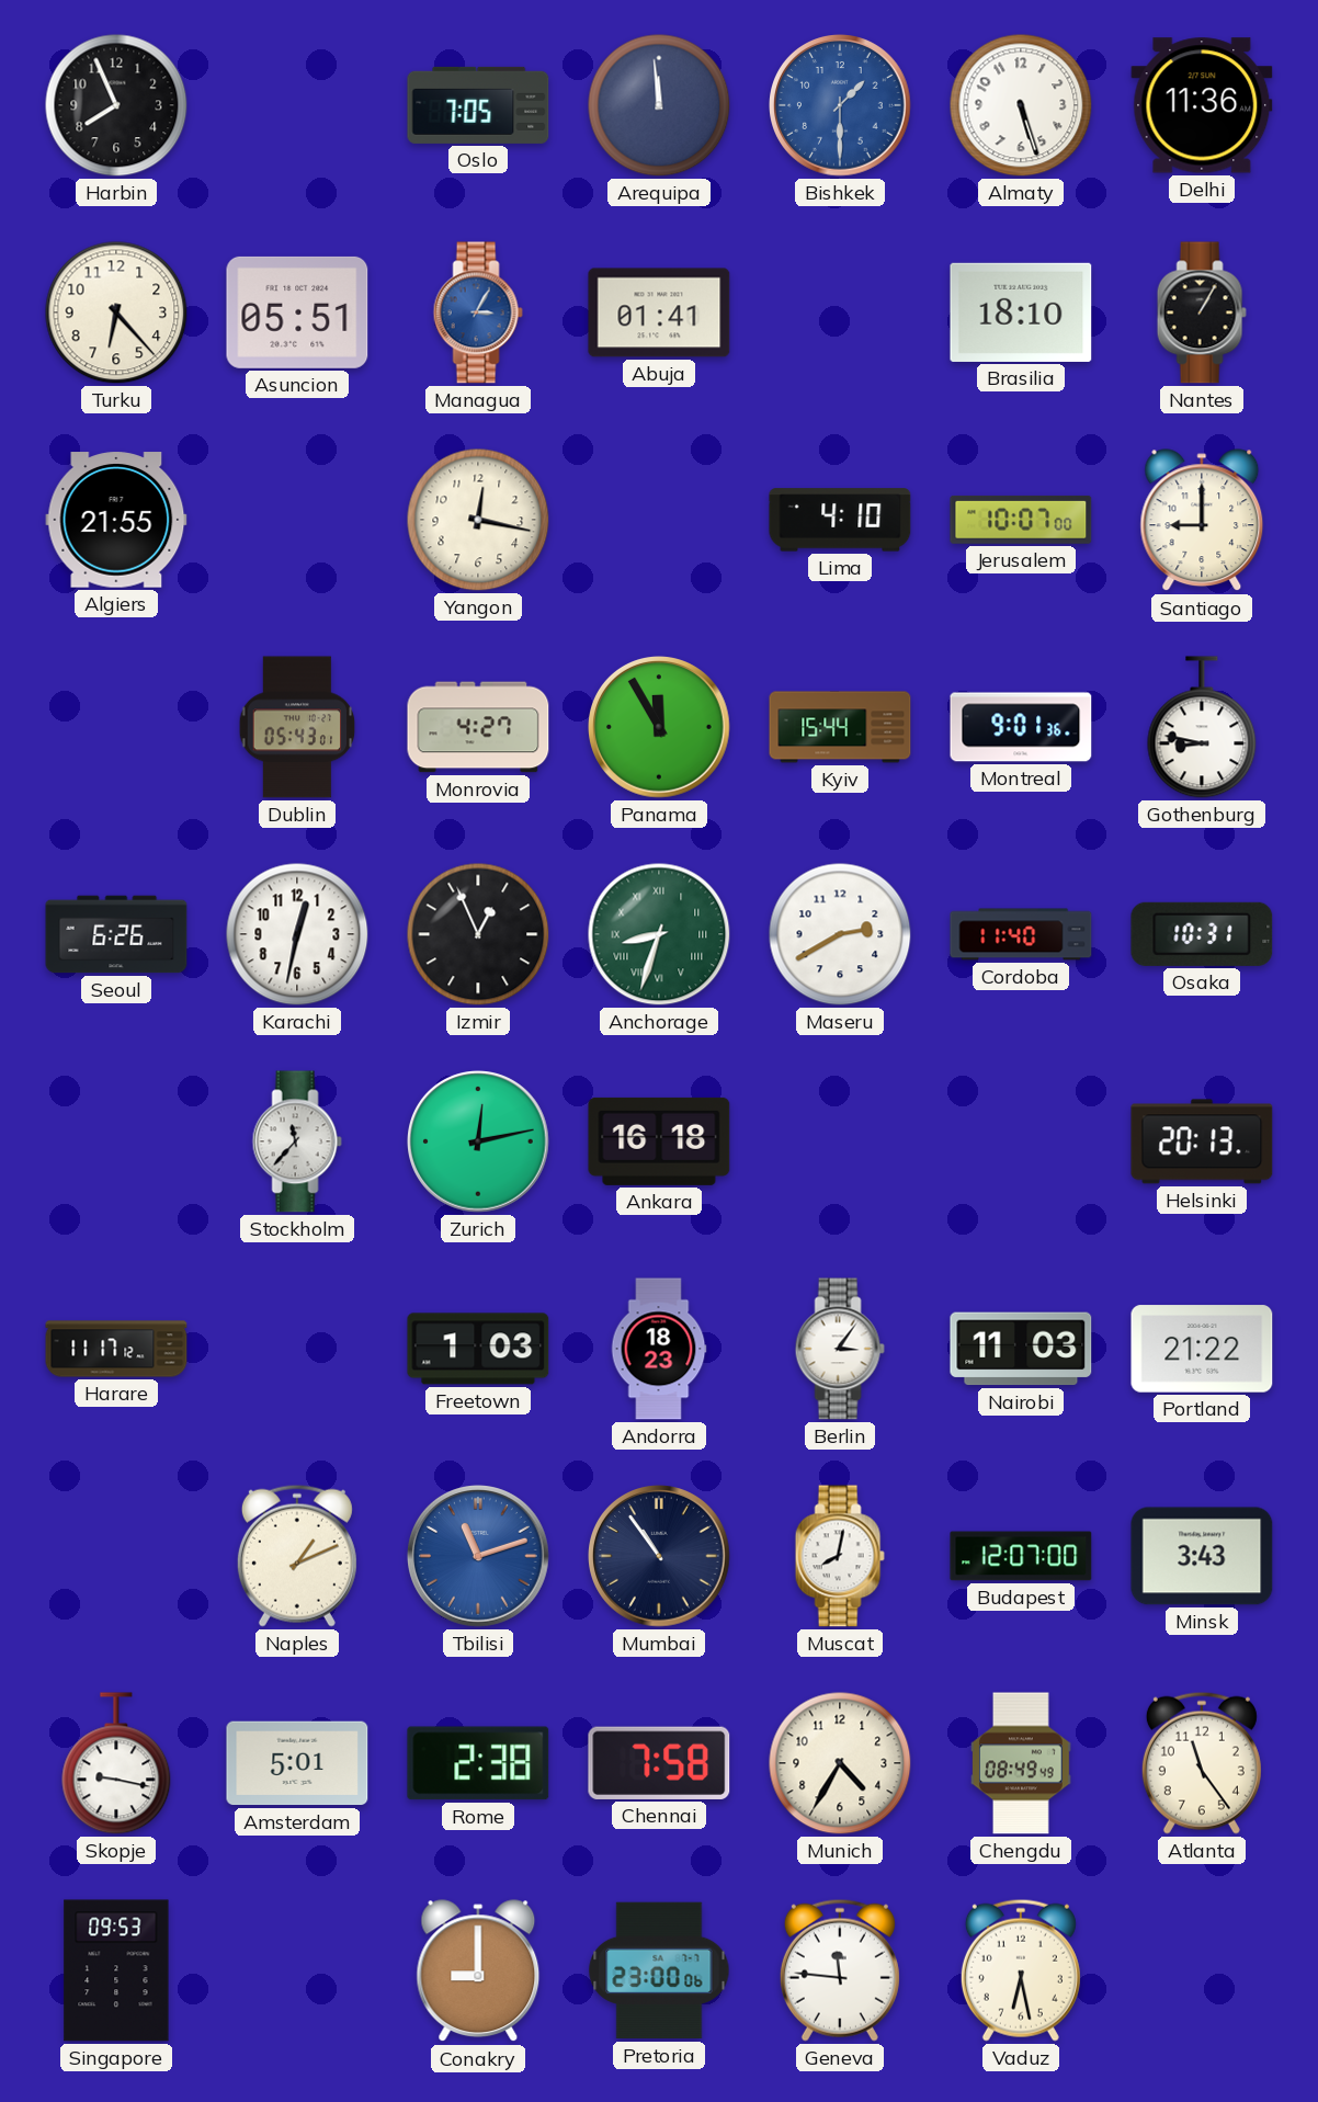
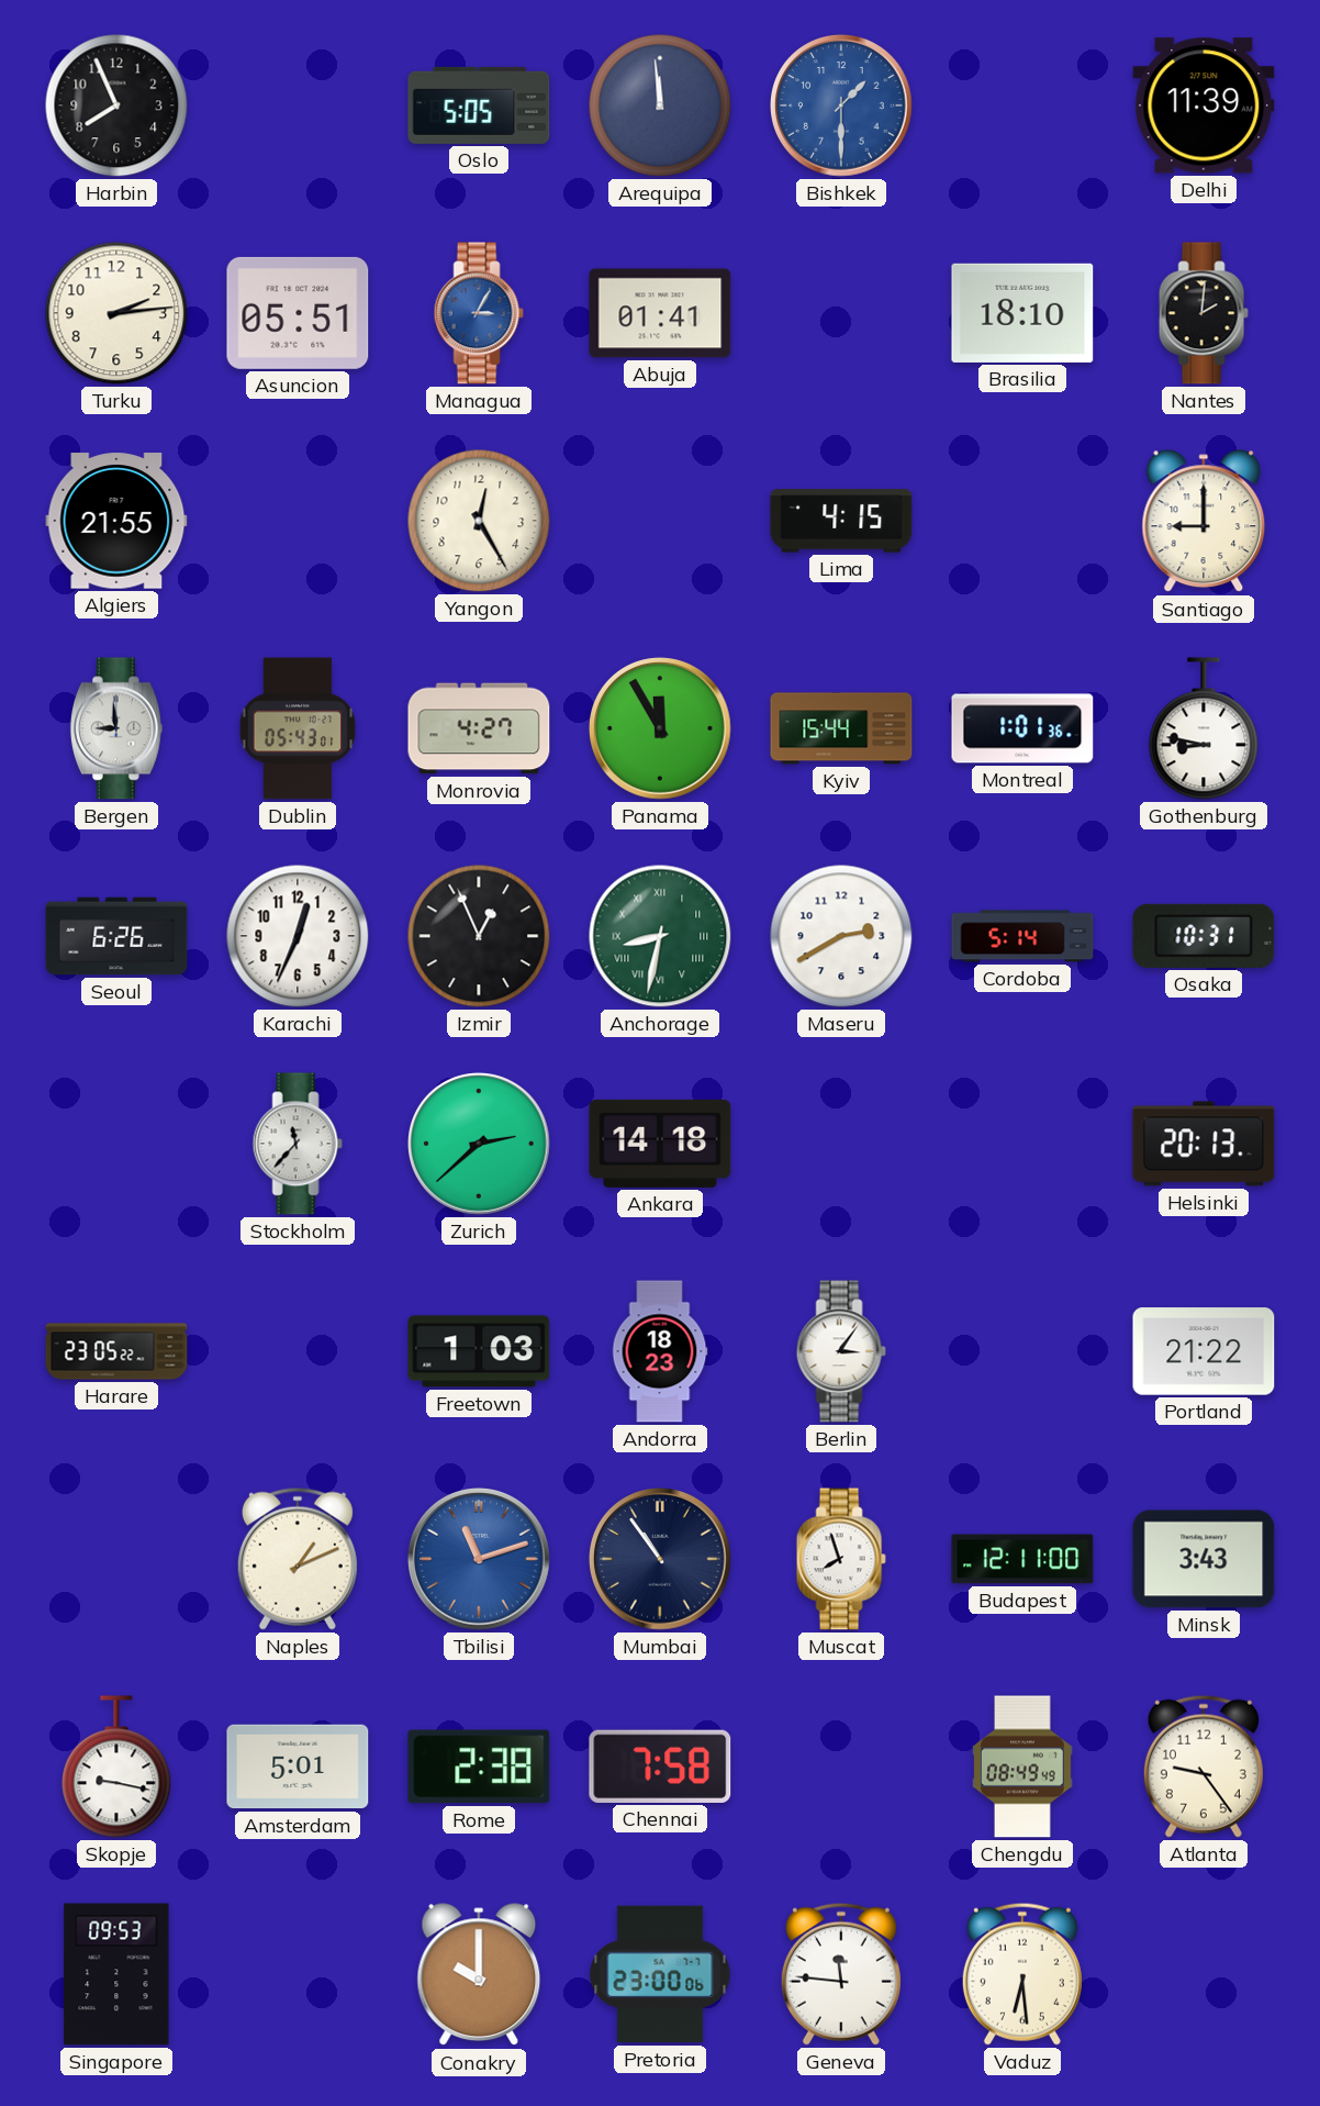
Oslo: 7:05 -> 5:05
Almaty: 5:27 -> none
Delhi: 11:36 -> 11:39
Turku: 6:23 -> 2:14
Nantes: 1:05 -> 2:01
Yangon: 12:17 -> 12:25
Lima: 4:10 -> 4:15
Jerusalem: 10:07 -> none
Bergen: none -> 8:59
Montreal: 9:01 -> 1:01
Karachi: 12:32 -> 12:34
Anchorage: 8:33 -> 8:32
Cordoba: 11:40 -> 5:14
Zurich: 12:13 -> 2:38
Ankara: 16:18 -> 14:18
Harare: 11:17 -> 23:05
Nairobi: 11:03 -> none
Muscat: 8:02 -> 7:57
Budapest: 12:07 -> 12:11
Munich: 4:35 -> none
Atlanta: 11:24 -> 9:24
Conakry: 9:00 -> 10:00
Vaduz: 6:28 -> 6:29
